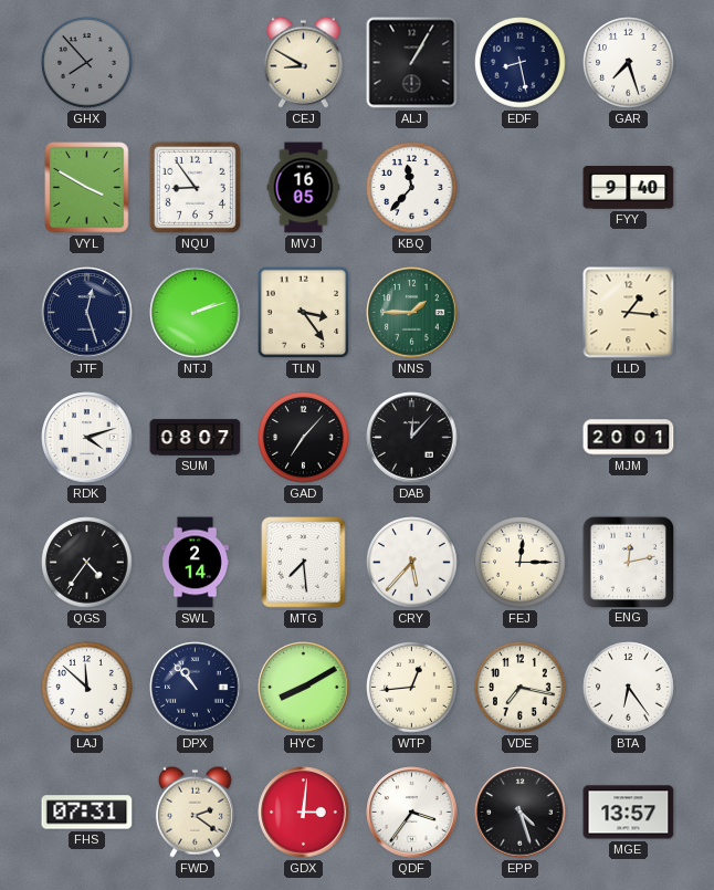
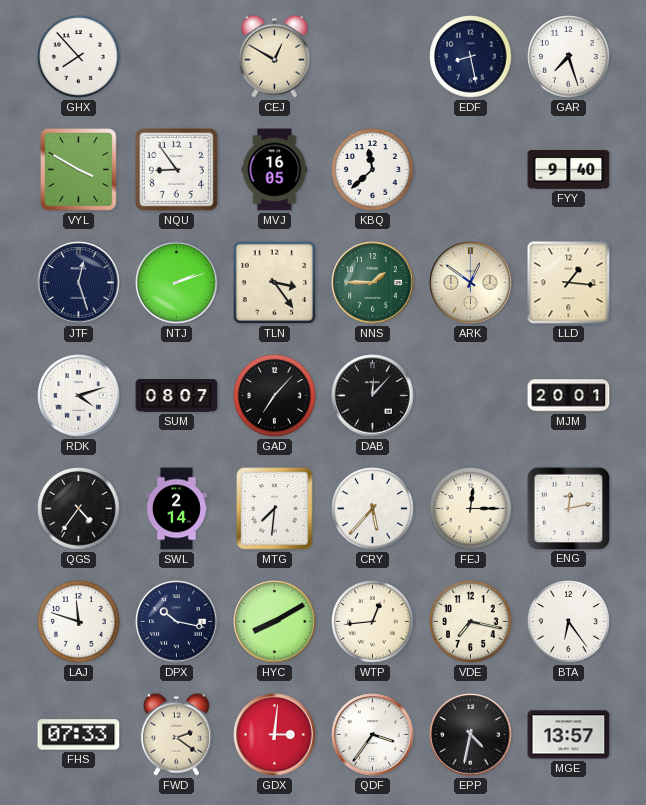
GHX dial: grey -> white
CEJ: 8:50 -> 12:50
ALJ: 1:05 -> none
KBQ: 11:37 -> 11:38
ARK: none -> 12:51
MTG: 7:29 -> 7:31
LAJ: 11:52 -> 11:48
DPX: 10:53 -> 10:17
FHS: 07:31 -> 07:33
EPP: 4:27 -> 4:32
